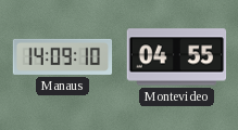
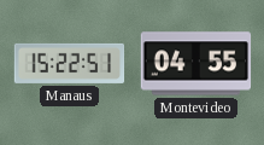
Manaus: 14:09 -> 15:22
